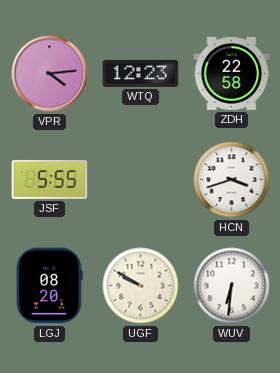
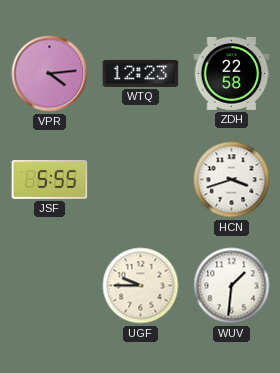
LGJ: 08:20 -> none
UGF: 9:50 -> 9:45
WUV: 6:31 -> 1:31
